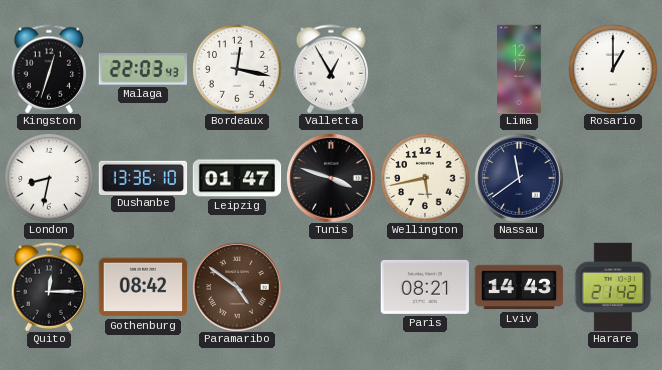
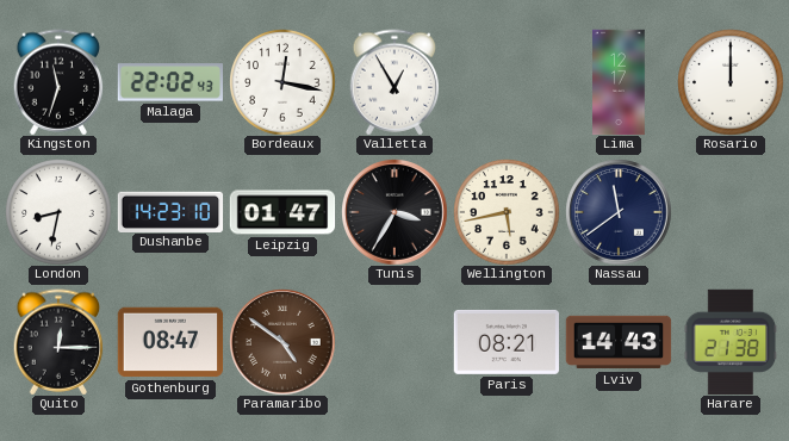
Kingston: 12:33 -> 11:33
Malaga: 22:03 -> 22:02
Rosario: 1:00 -> 12:00
Dushanbe: 13:36 -> 14:23
Tunis: 3:48 -> 3:35
Gothenburg: 08:42 -> 08:47
Harare: 21:42 -> 21:38
